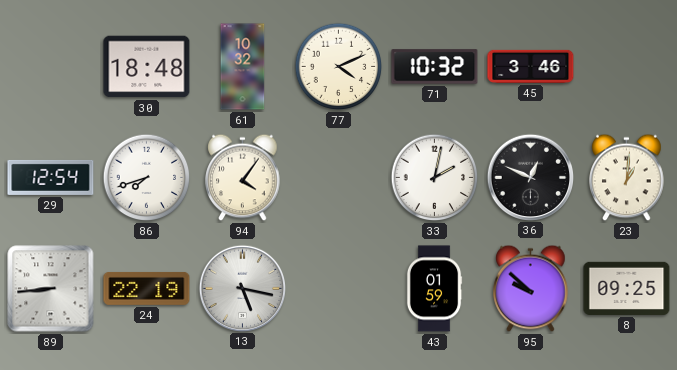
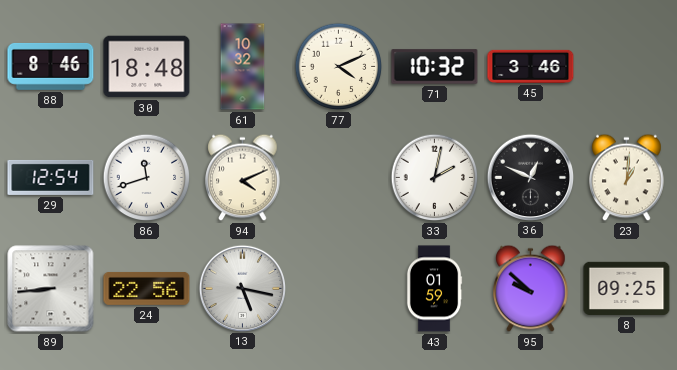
88: none -> 8:46
86: 7:42 -> 11:42
94: 4:06 -> 4:11
24: 22:19 -> 22:56
